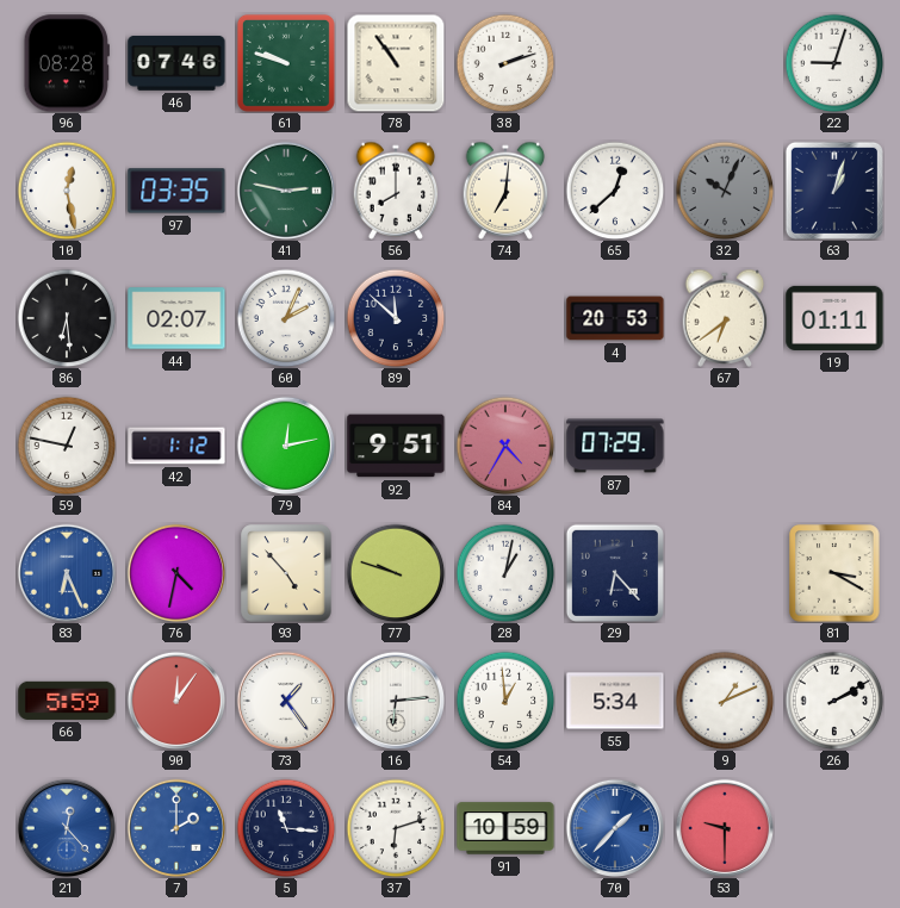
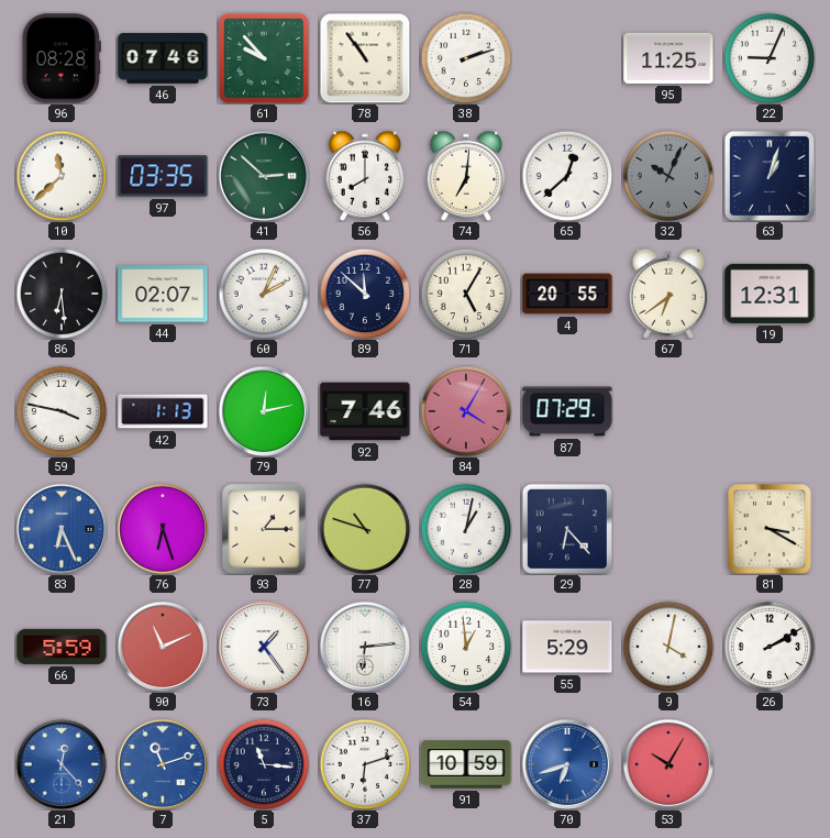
61: 9:48 -> 9:53
95: none -> 11:25
22: 9:03 -> 9:04
10: 12:28 -> 11:38
41: 2:47 -> 2:52
71: none -> 5:05
4: 20:53 -> 20:55
19: 01:11 -> 12:31
59: 12:47 -> 3:47
42: 1:12 -> 1:13
92: 9:51 -> 7:46
84: 4:35 -> 4:05
76: 4:32 -> 6:27
93: 4:53 -> 1:15
77: 9:48 -> 10:48
90: 12:06 -> 11:11
55: 5:34 -> 5:29
9: 1:11 -> 4:02
7: 2:00 -> 11:12
70: 1:37 -> 6:42
53: 9:30 -> 10:05
